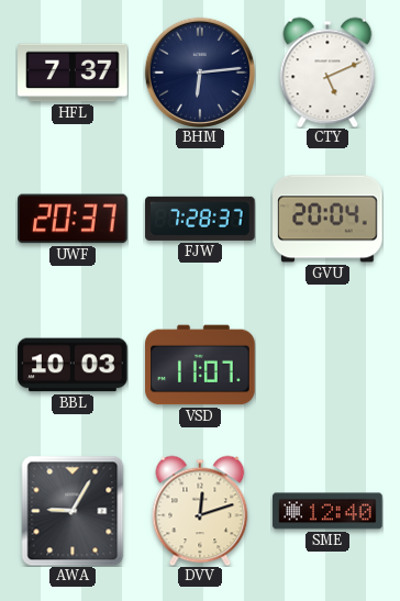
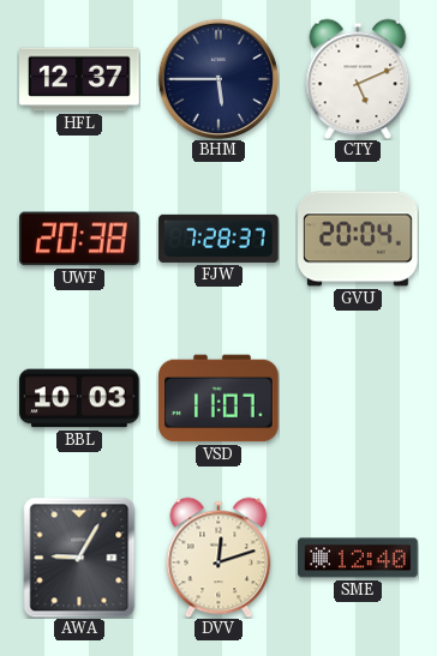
HFL: 7:37 -> 12:37
BHM: 6:14 -> 5:45
UWF: 20:37 -> 20:38
